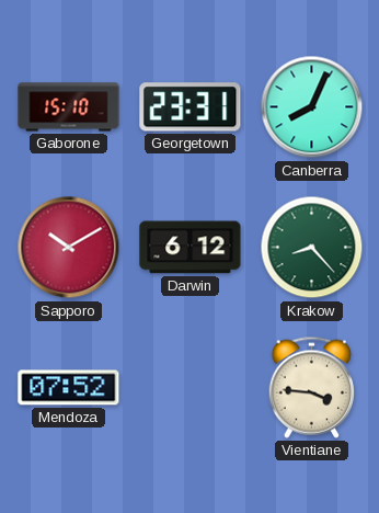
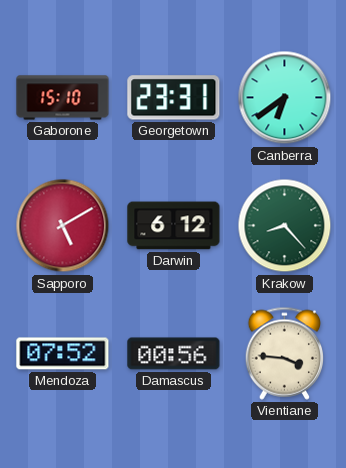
Canberra: 8:04 -> 6:39
Sapporo: 10:10 -> 5:10
Damascus: none -> 00:56
